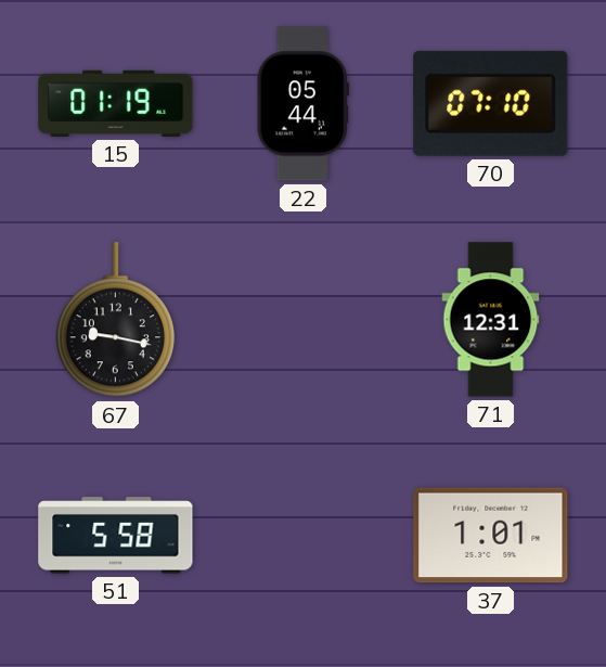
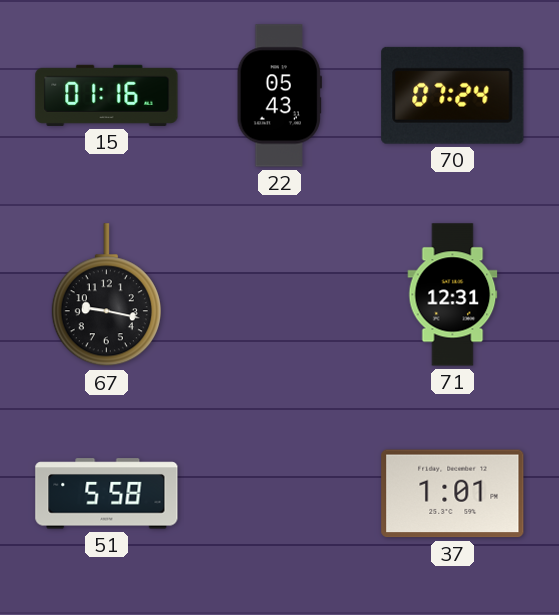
15: 01:19 -> 01:16
22: 05:44 -> 05:43
70: 07:10 -> 07:24
